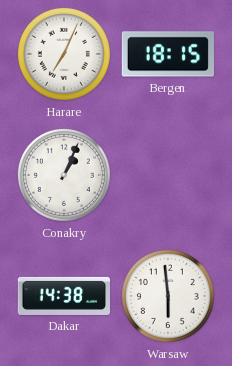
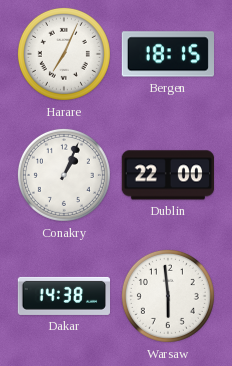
Dublin: none -> 22:00
